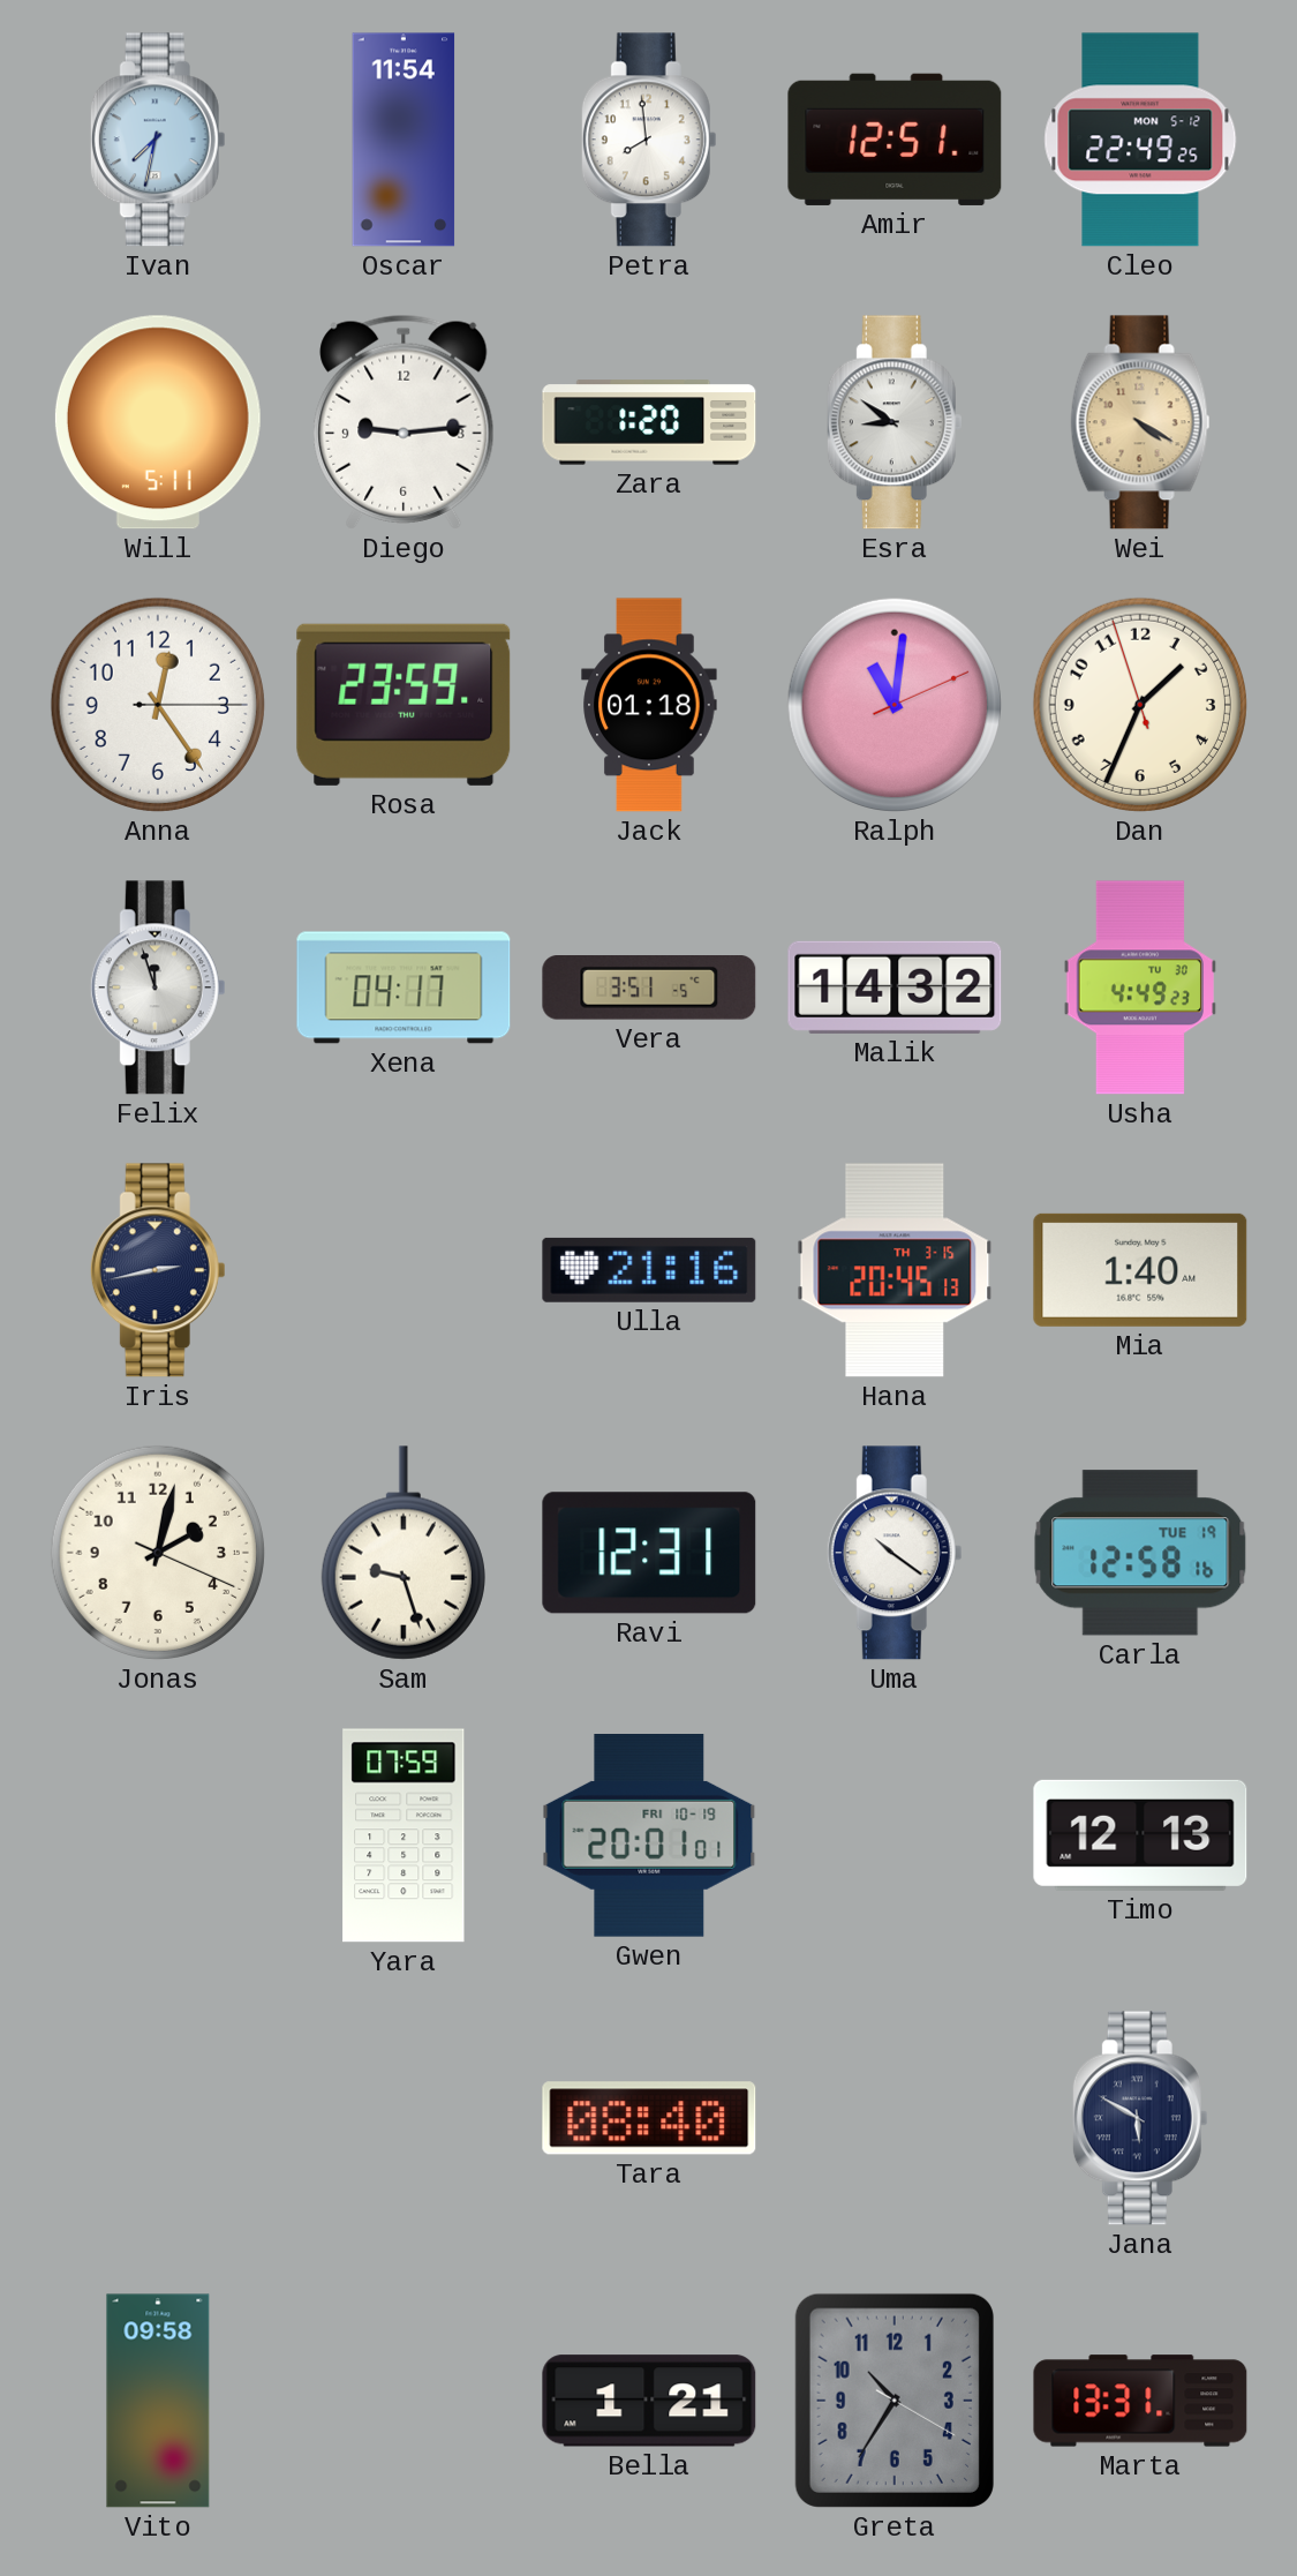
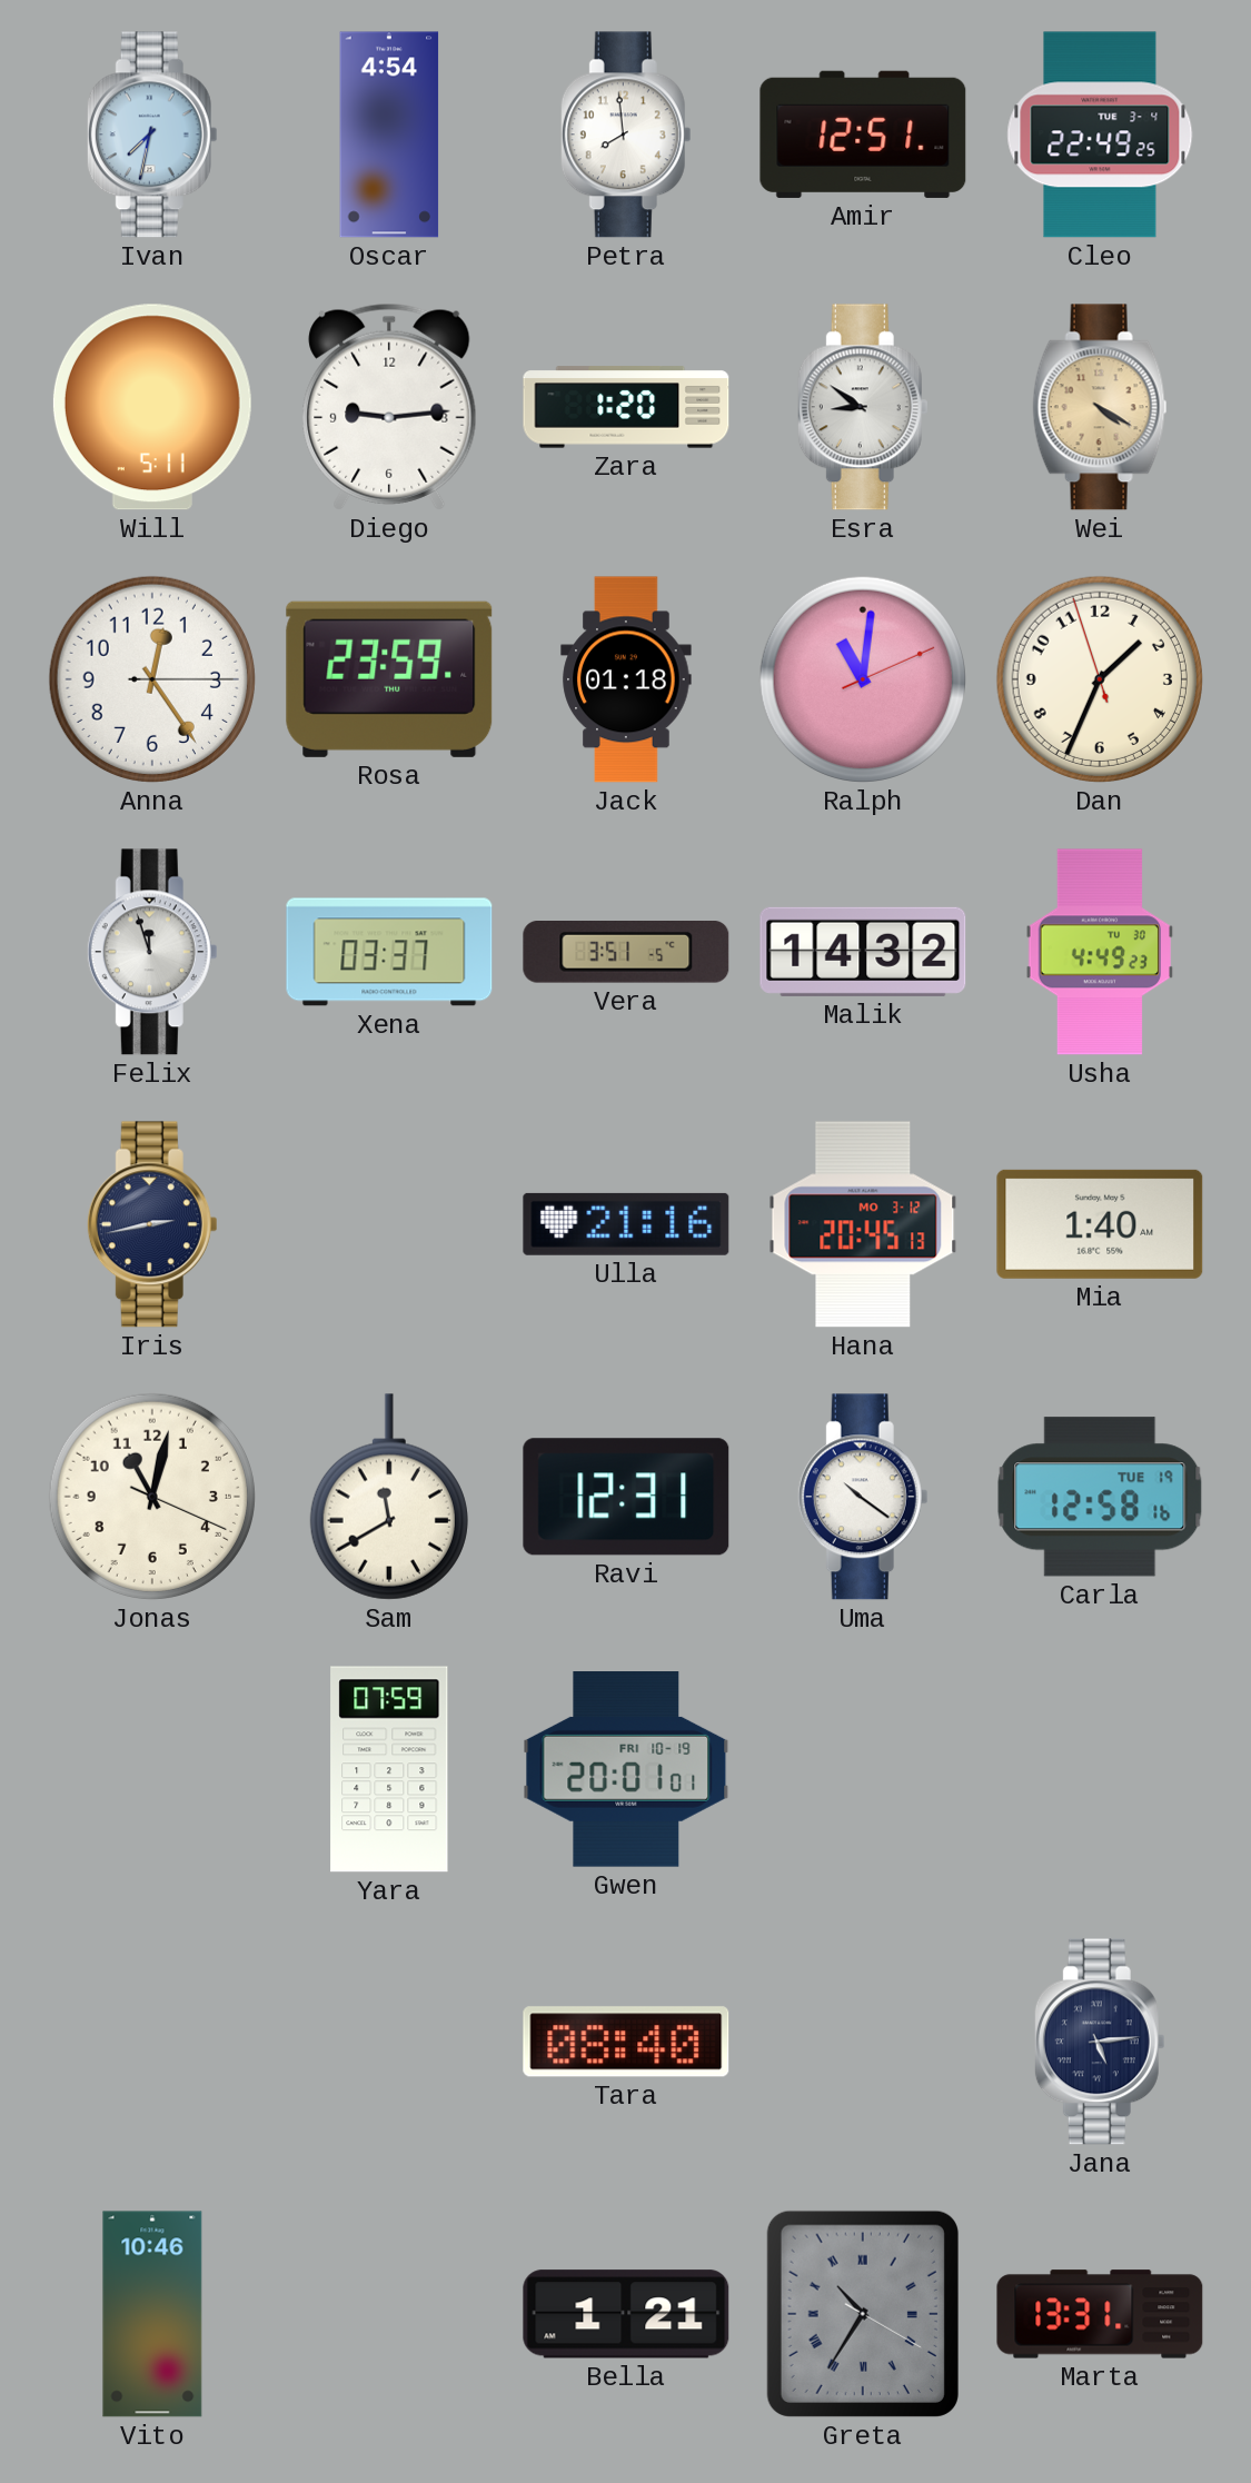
Oscar: 11:54 -> 4:54
Cleo date: MON 5-12 -> TUE 3-4
Xena: 04:17 -> 03:37
Hana date: TH 3-15 -> MO 3-12
Jonas: 2:02 -> 11:02
Sam: 9:27 -> 11:40
Timo: 12:13 -> none
Jana: 5:50 -> 5:14
Vito: 09:58 -> 10:46
Greta numerals: Arabic -> Roman
